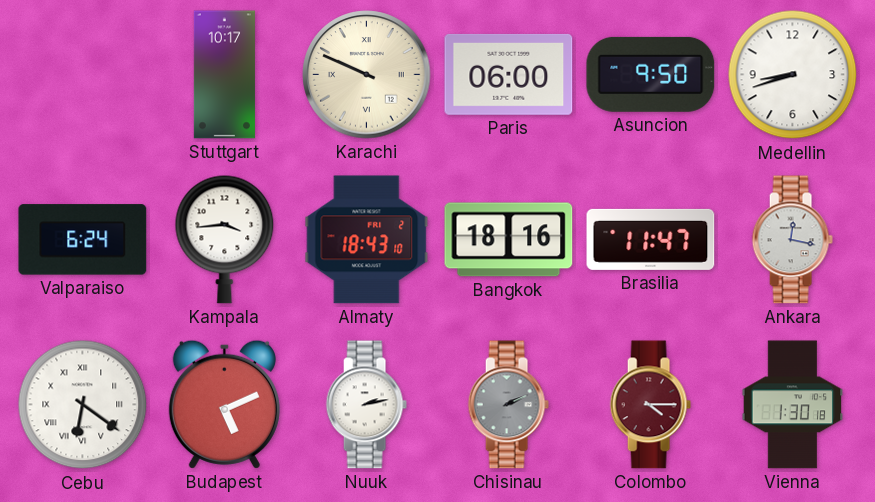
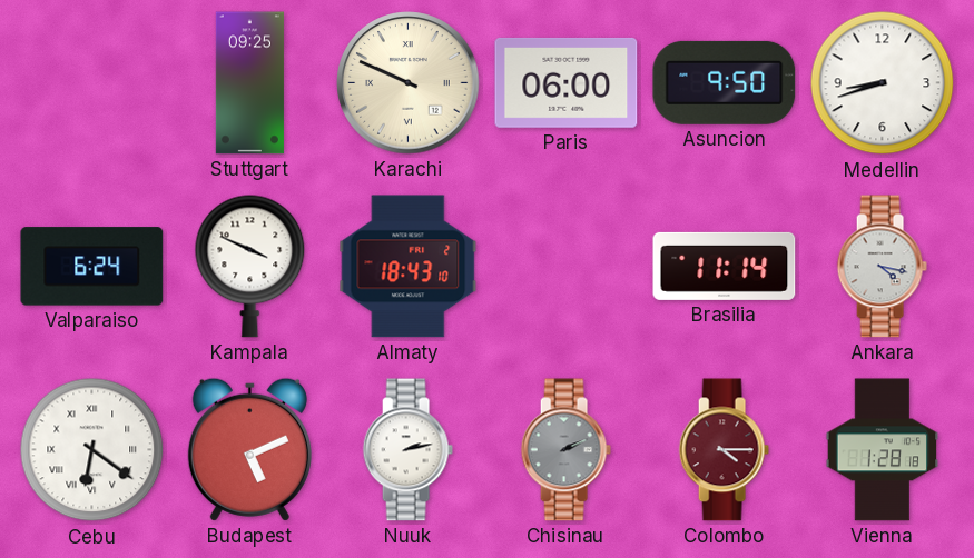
Stuttgart: 10:17 -> 09:25
Kampala: 3:44 -> 3:49
Bangkok: 18:16 -> none
Brasilia: 11:47 -> 11:14
Ankara: 12:17 -> 4:17
Vienna: 1:30 -> 1:28
